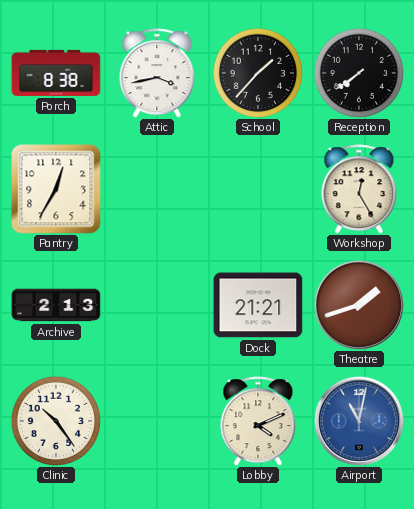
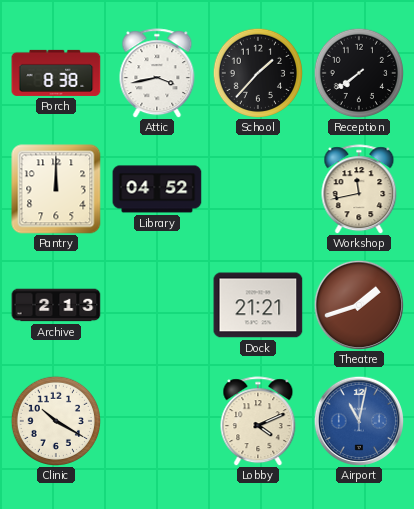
Pantry: 12:35 -> 12:00
Library: none -> 04:52
Workshop: 12:25 -> 11:43
Clinic: 10:24 -> 10:20
